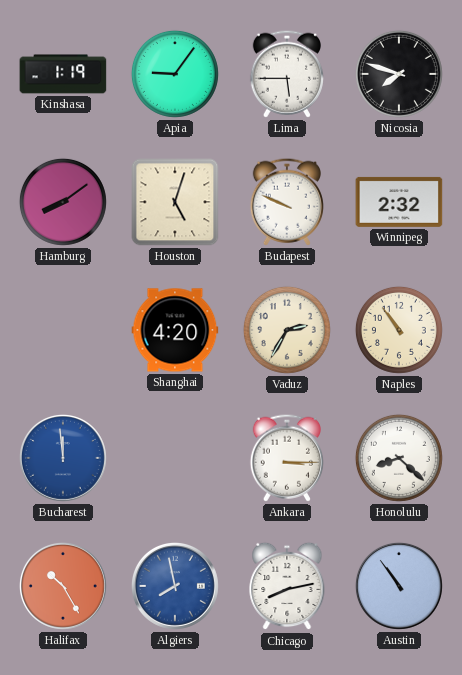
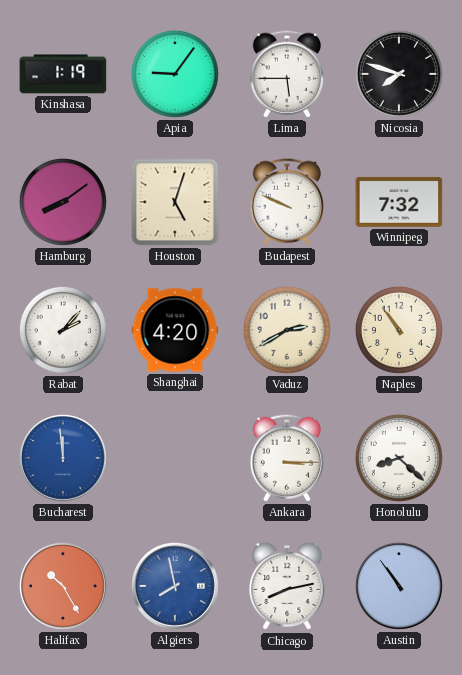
Winnipeg: 2:32 -> 7:32
Rabat: none -> 2:07
Vaduz: 2:35 -> 2:40
